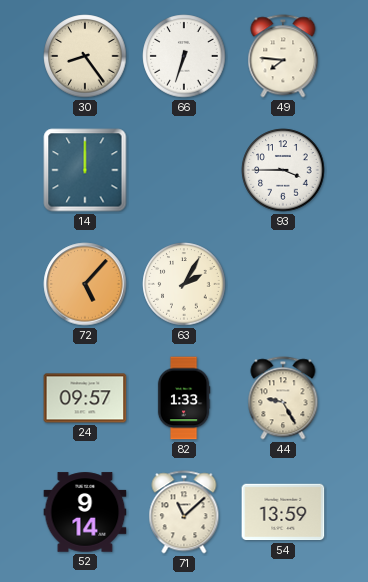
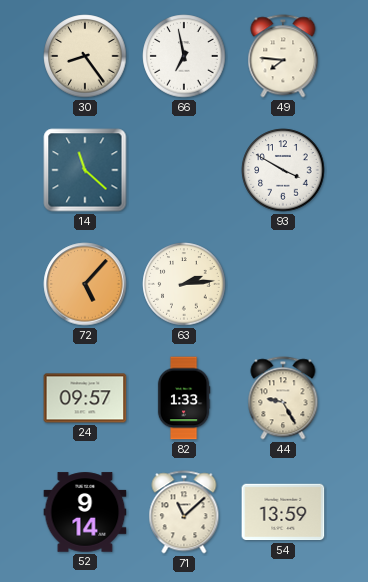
66: 6:33 -> 6:58
14: 12:00 -> 11:22
93: 3:45 -> 3:50
63: 2:05 -> 2:14
